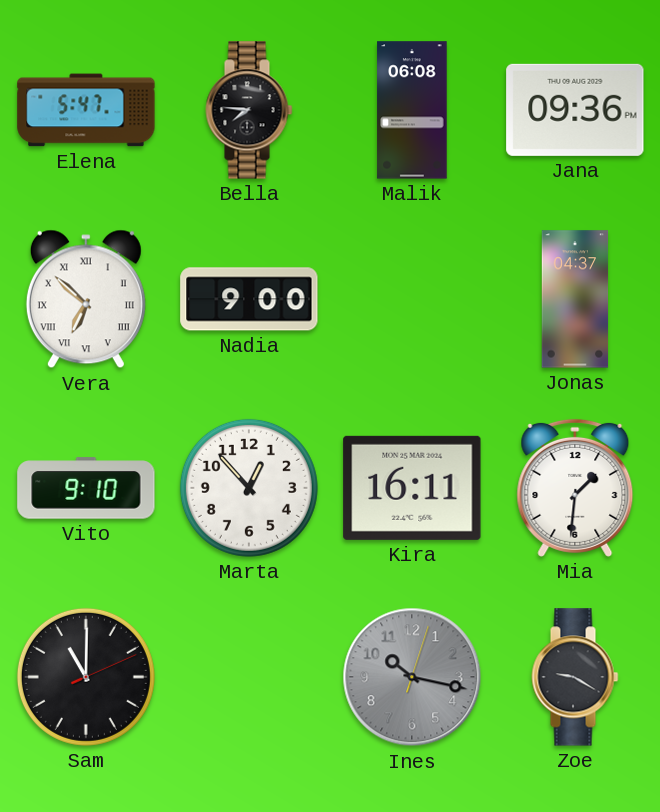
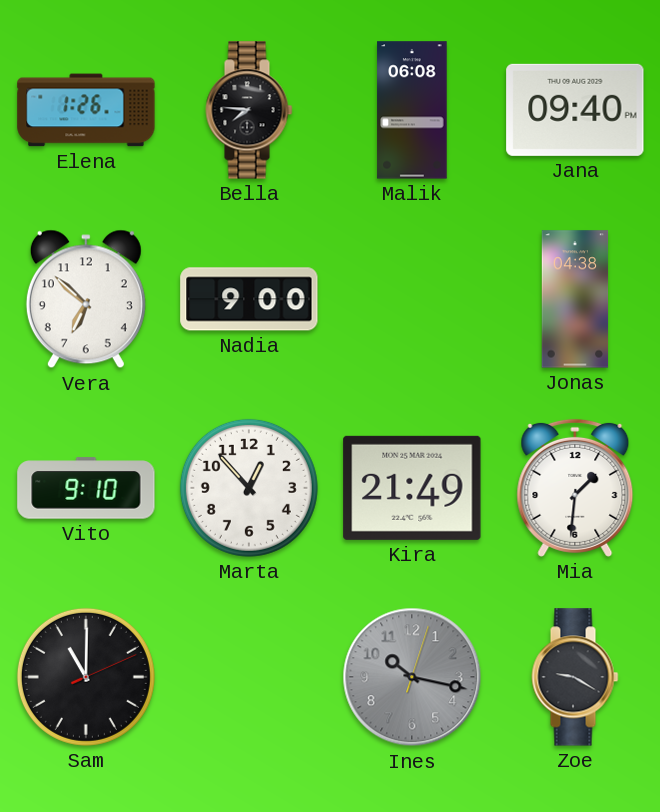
Elena: 5:47 -> 1:26
Jana: 09:36 -> 09:40
Vera numerals: Roman -> Arabic
Jonas: 04:37 -> 04:38
Kira: 16:11 -> 21:49
